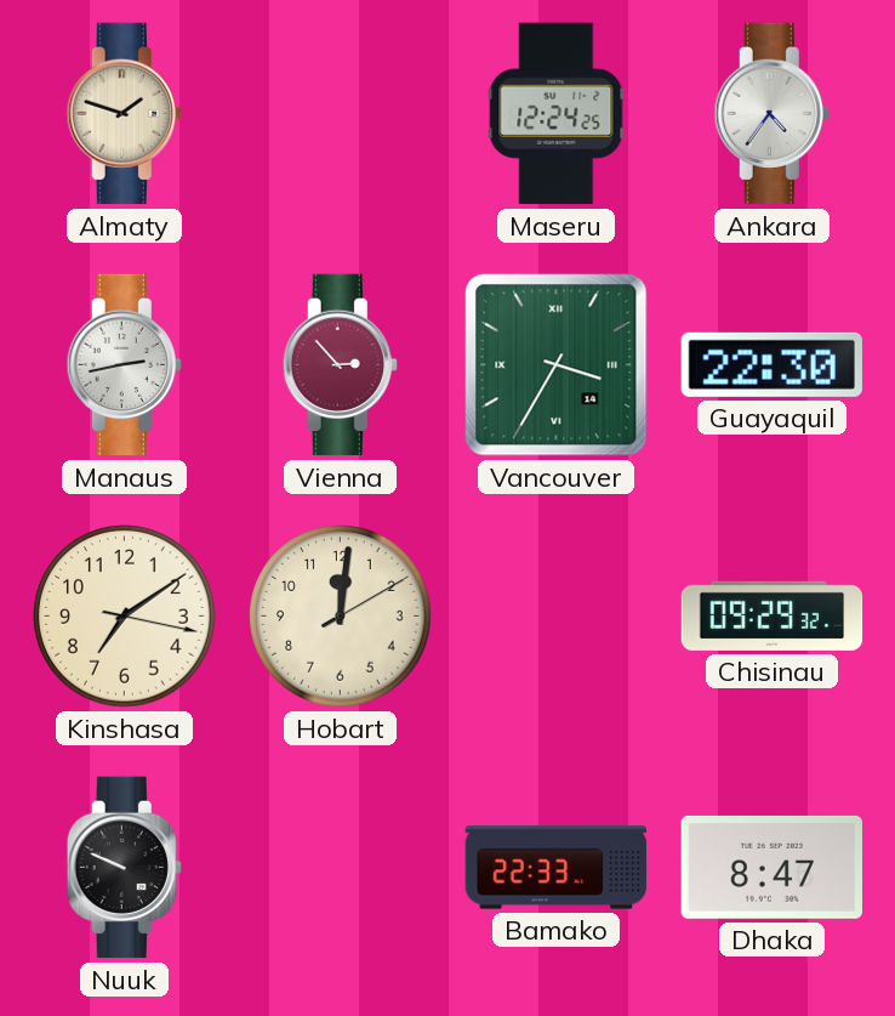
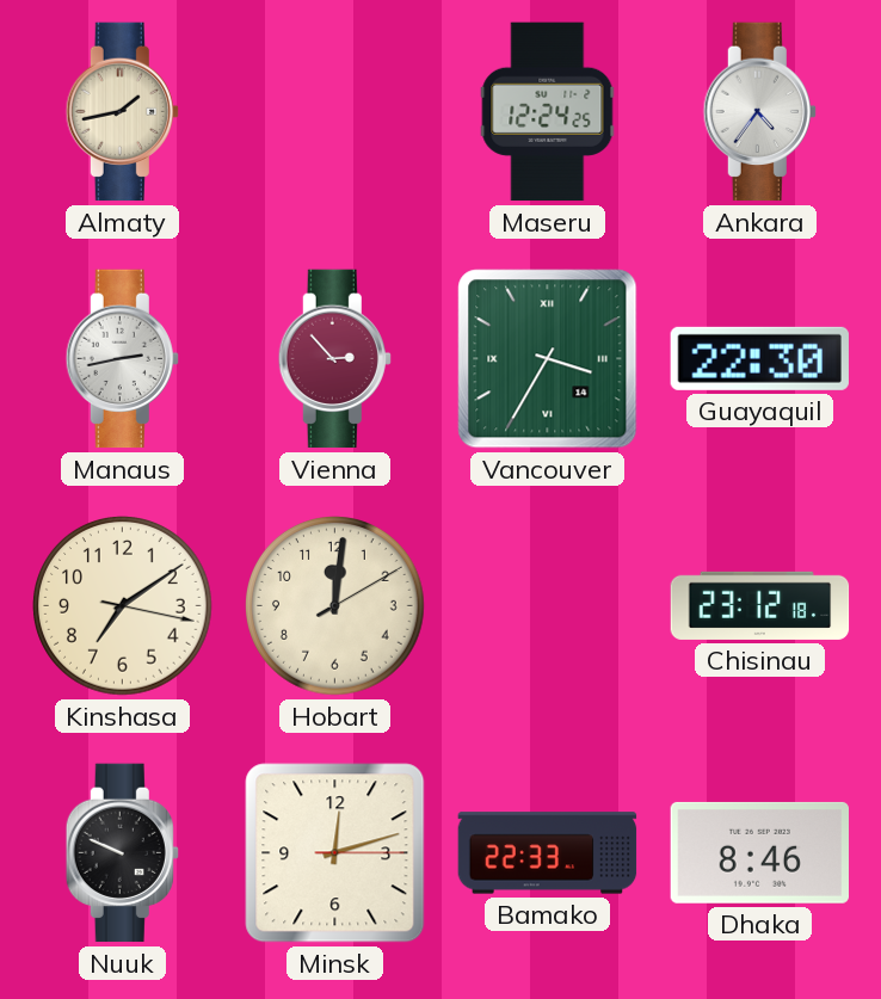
Almaty: 1:48 -> 1:43
Chisinau: 09:29 -> 23:12
Minsk: none -> 12:12
Dhaka: 8:47 -> 8:46
